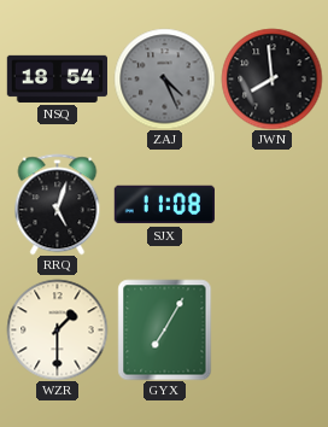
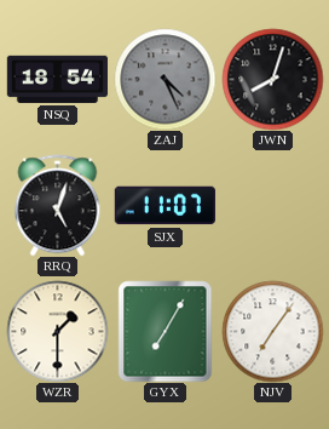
JWN: 7:59 -> 8:03
SJX: 11:08 -> 11:07
NJV: none -> 7:06
